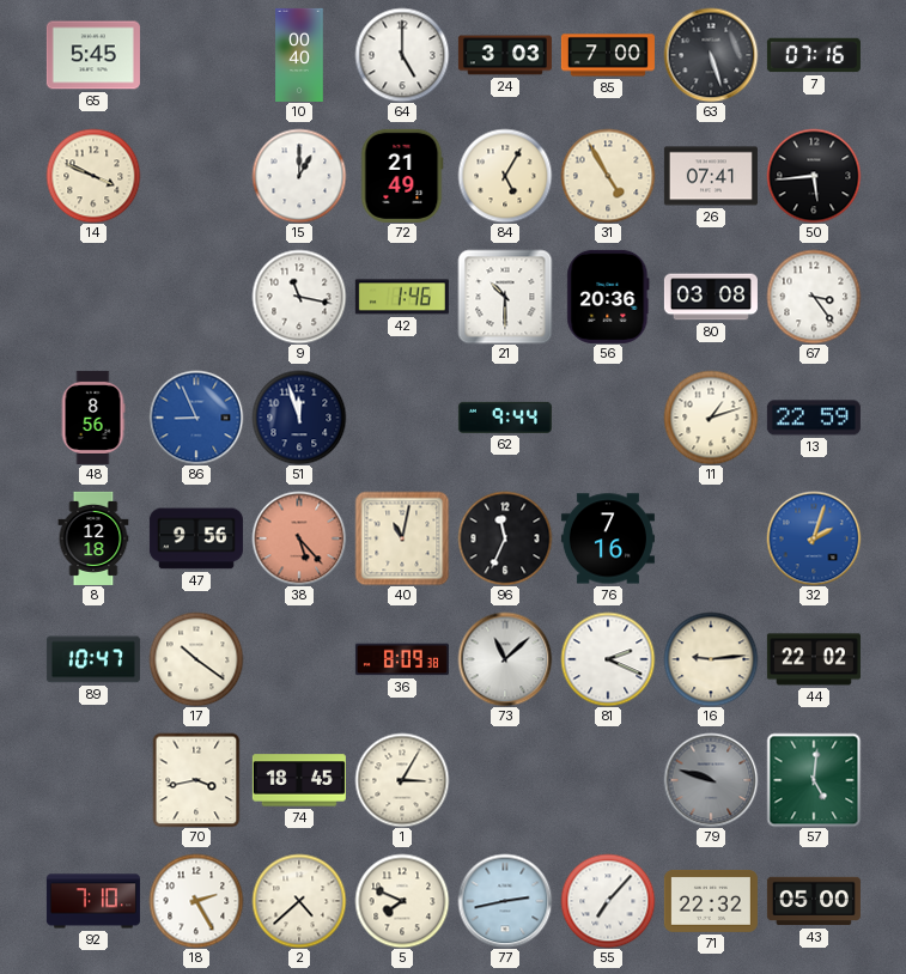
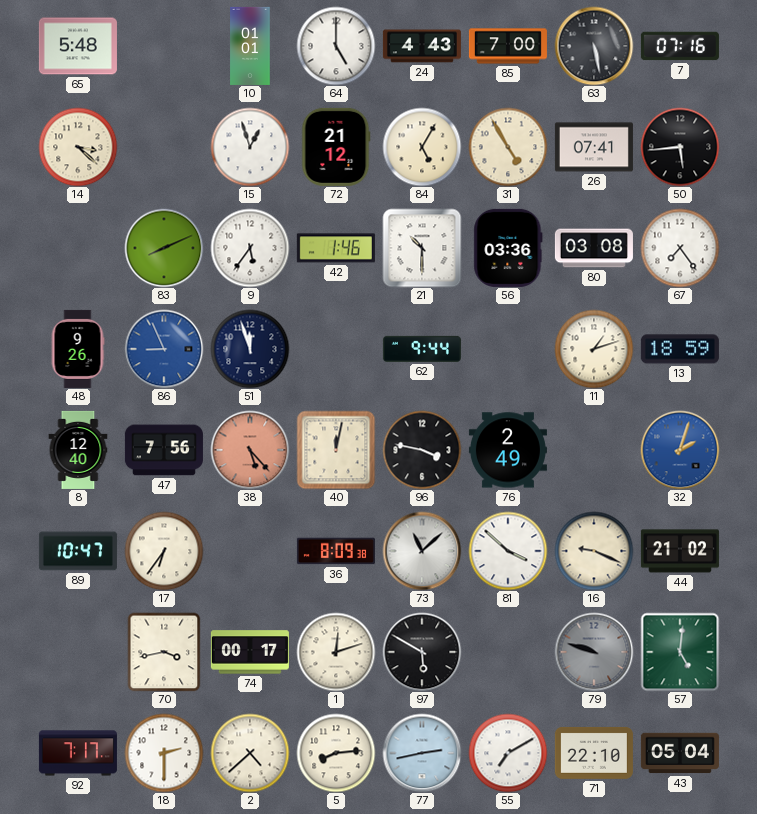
65: 5:45 -> 5:48
10: 00:40 -> 01:01
24: 3:03 -> 4:43
63: 5:27 -> 5:28
14: 3:49 -> 3:22
15: 1:00 -> 12:57
72: 21:49 -> 21:12
83: none -> 8:11
9: 11:17 -> 5:36
56: 20:36 -> 03:36
67: 3:24 -> 7:24
48: 8:56 -> 9:26
13: 22:59 -> 18:59
8: 12:18 -> 12:40
47: 9:56 -> 7:56
40: 11:02 -> 12:02
96: 11:34 -> 3:47
76: 7:16 -> 2:49
17: 10:21 -> 6:36
81: 2:19 -> 3:52
16: 9:14 -> 9:19
44: 22:02 -> 21:02
74: 18:45 -> 00:17
1: 3:05 -> 12:12
97: none -> 5:50
92: 7:10 -> 7:17
18: 2:25 -> 2:30
5: 7:49 -> 8:14
55: 7:07 -> 7:10
71: 22:32 -> 22:10
43: 05:00 -> 05:04
